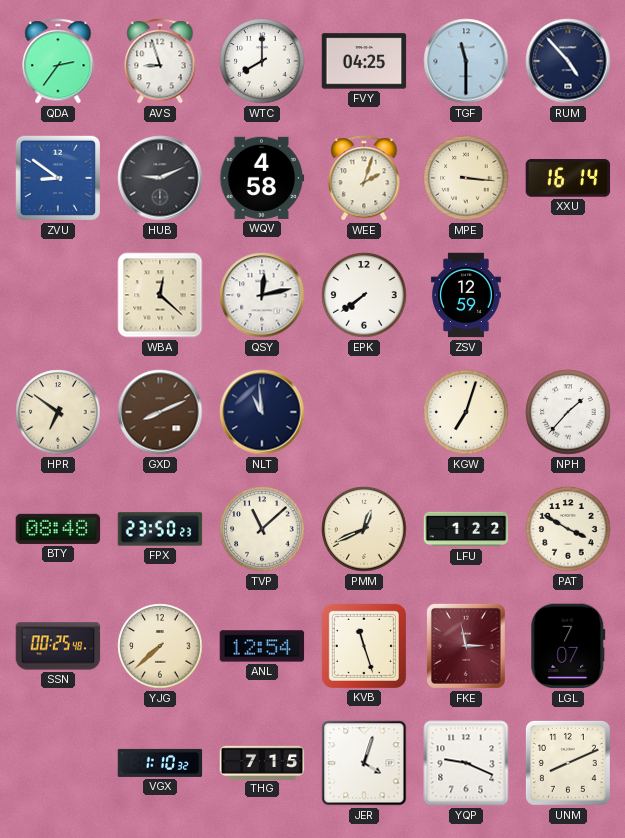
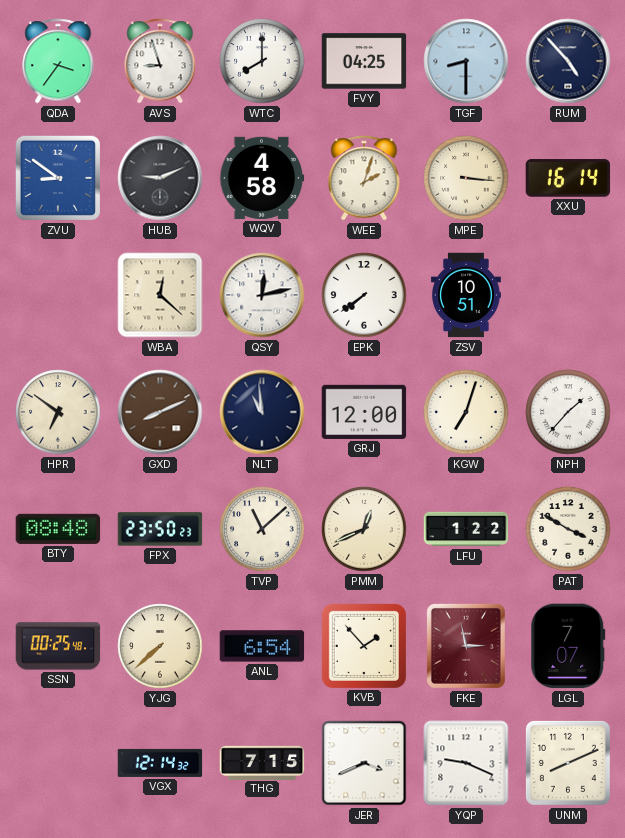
QDA: 2:36 -> 3:36
TGF: 11:30 -> 8:30
ZSV: 12:59 -> 10:51
GRJ: none -> 12:00
ANL: 12:54 -> 6:54
KVB: 11:27 -> 1:53
VGX: 1:10 -> 12:14
JER: 4:03 -> 3:41
